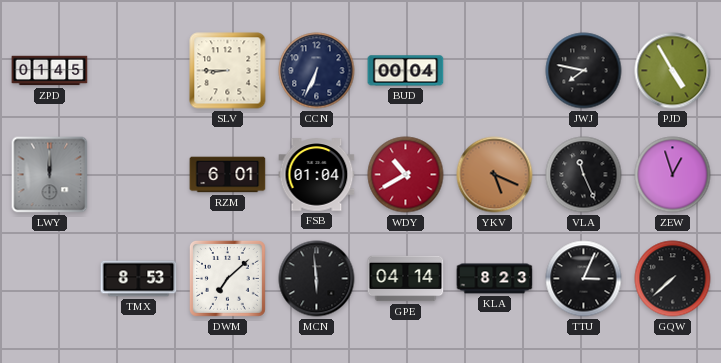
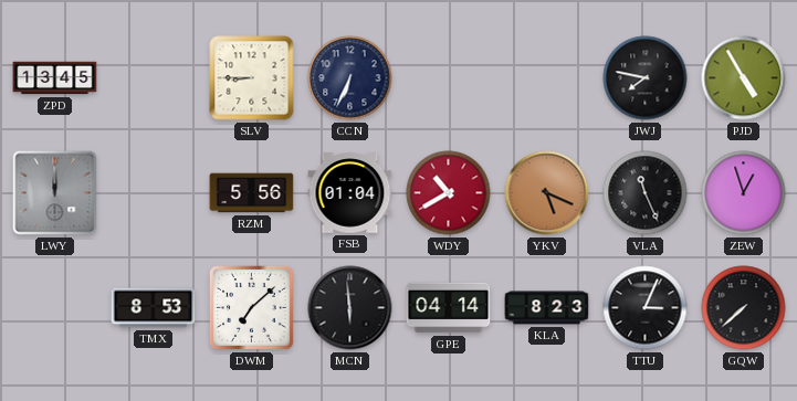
ZPD: 01:45 -> 13:45
BUD: 00:04 -> none
RZM: 6:01 -> 5:56
